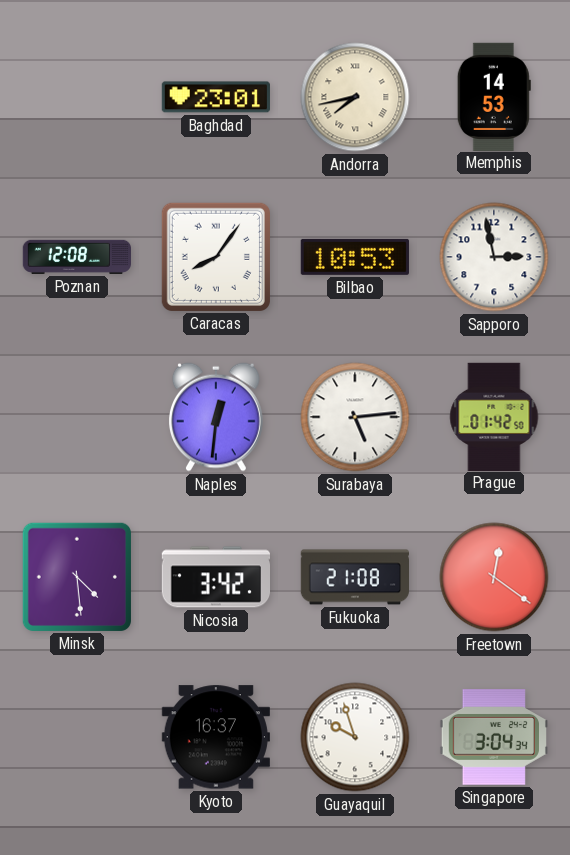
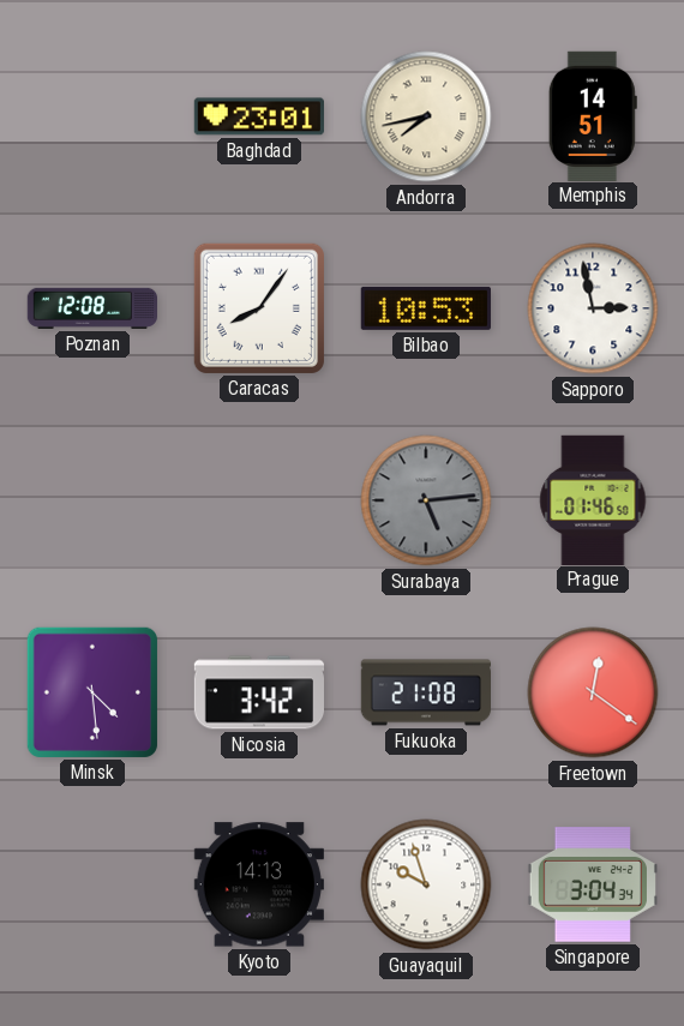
Memphis: 14:53 -> 14:51
Naples: 12:31 -> none
Surabaya dial: white -> grey
Prague: 01:42 -> 01:46
Kyoto: 16:37 -> 14:13
